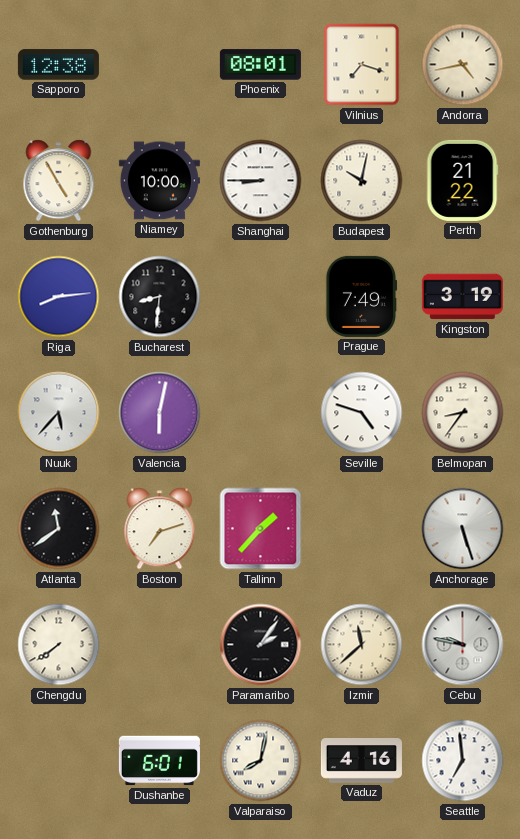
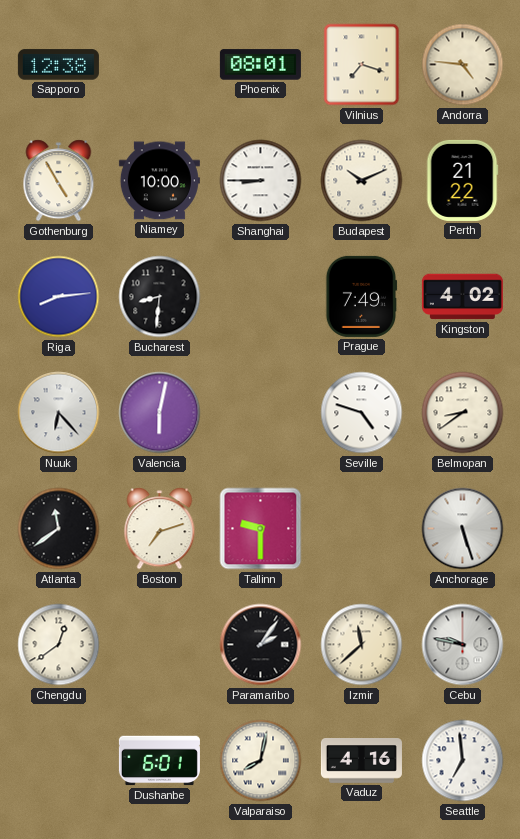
Andorra: 4:43 -> 4:46
Budapest: 10:02 -> 10:11
Kingston: 3:19 -> 4:02
Nuuk: 5:37 -> 6:23
Belmopan: 8:36 -> 8:39
Tallinn: 1:37 -> 9:30
Chengdu: 7:39 -> 12:39
